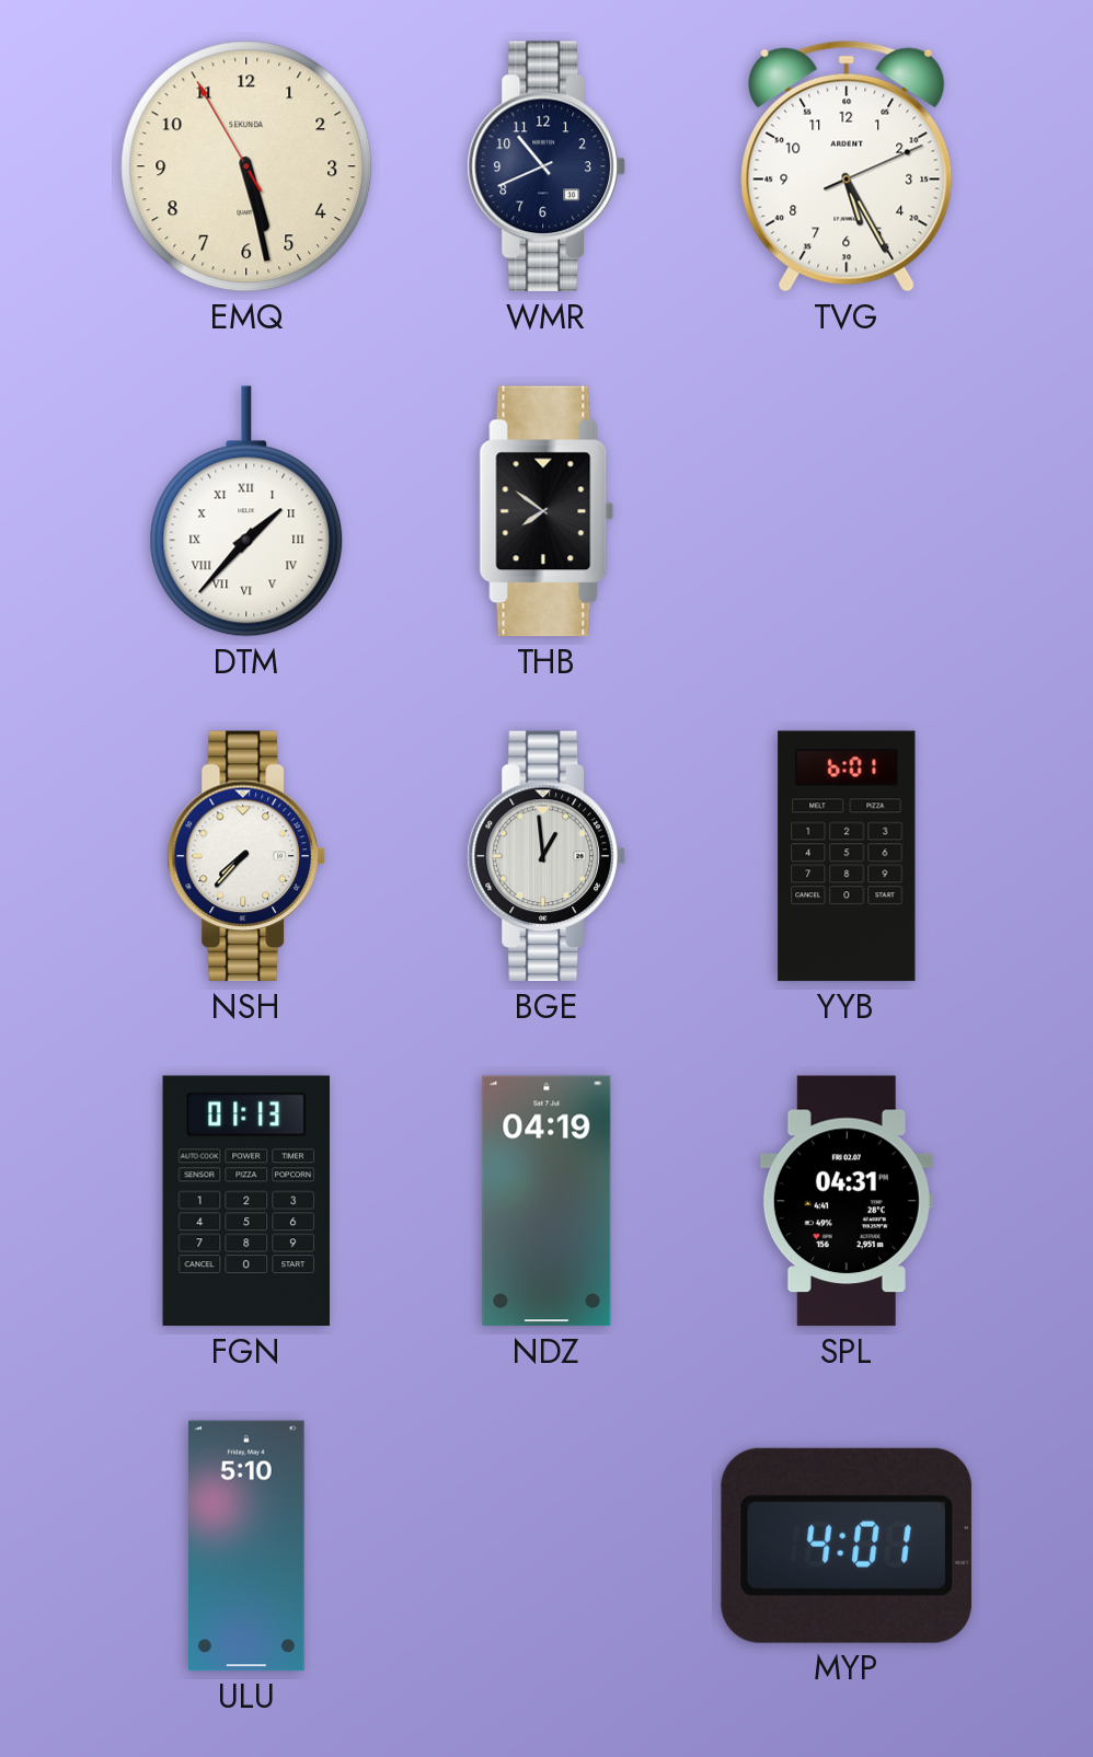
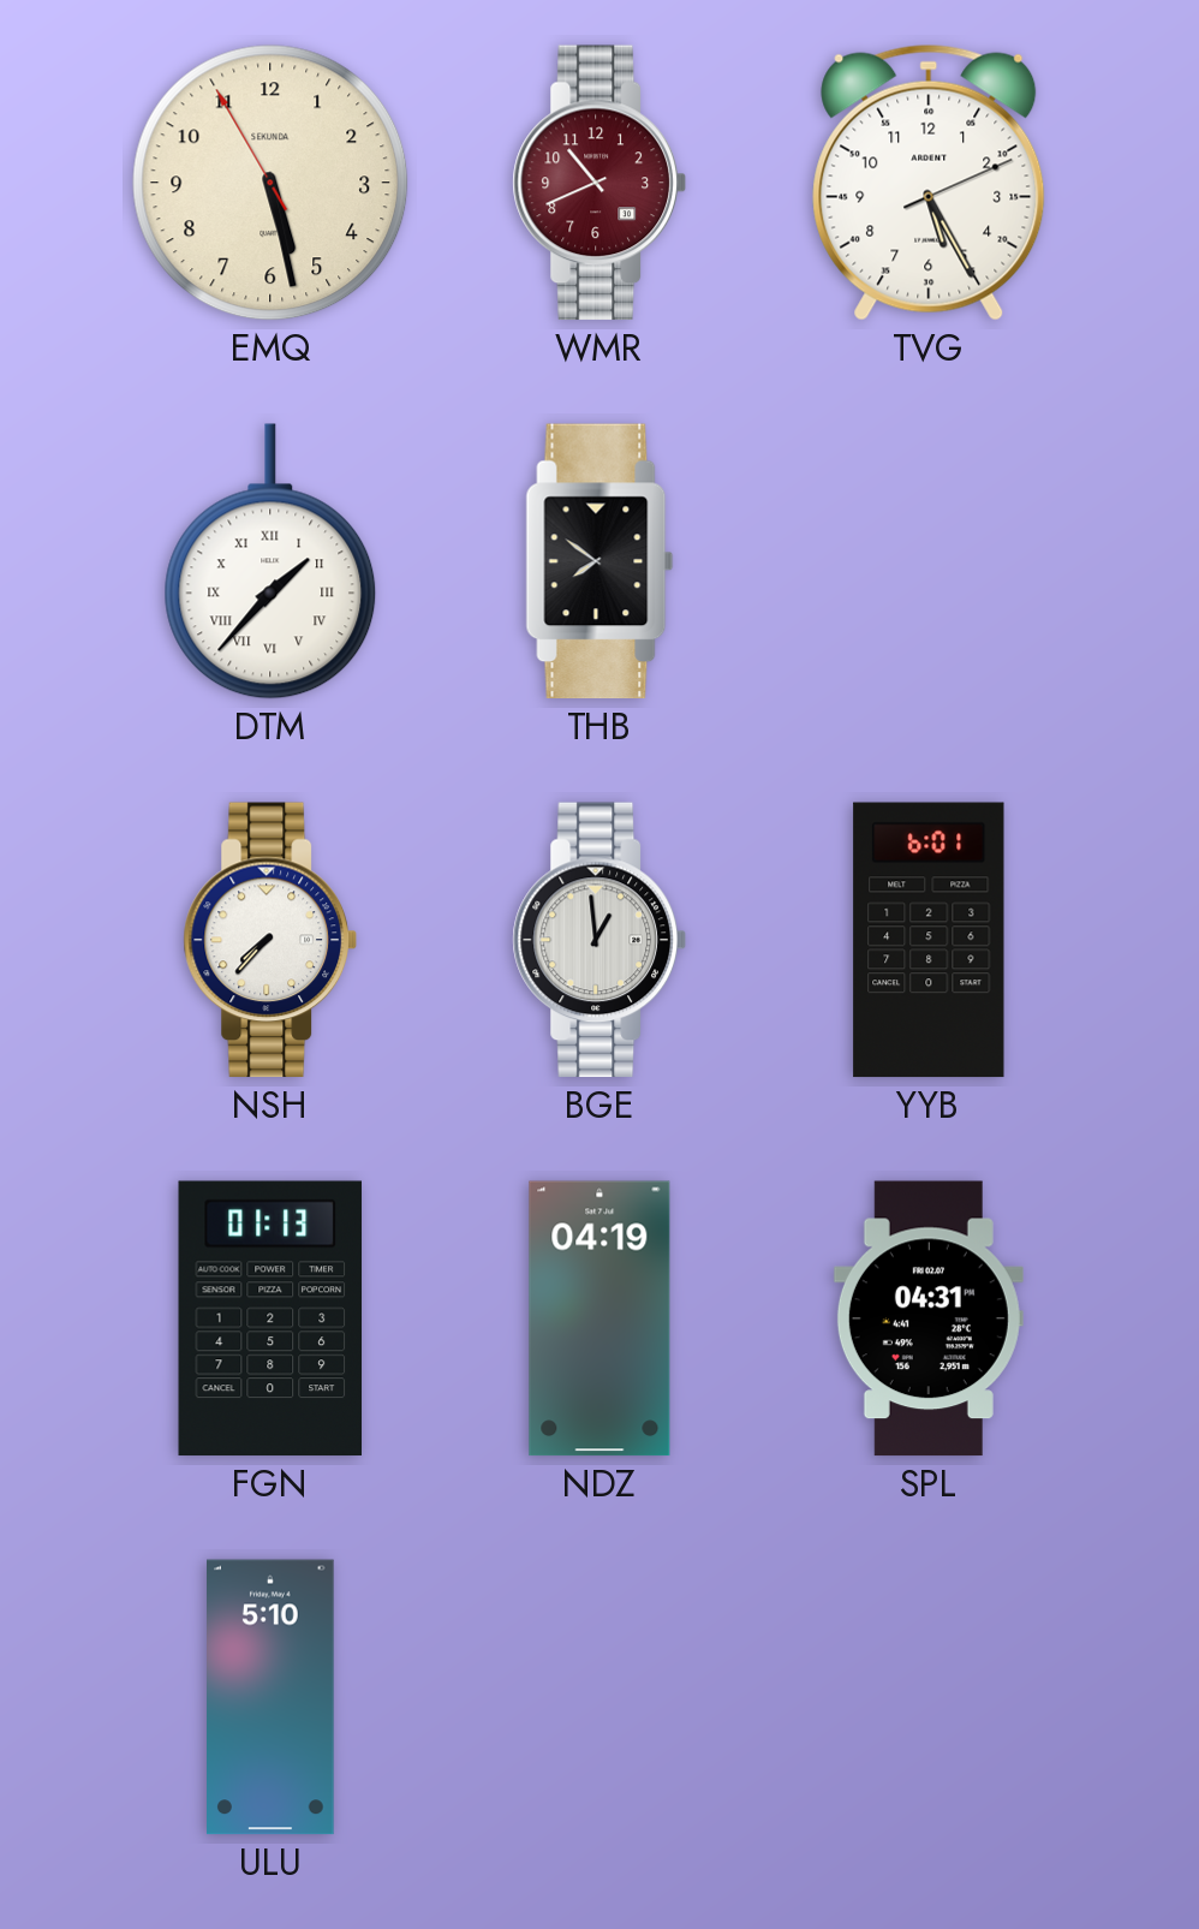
WMR dial: navy -> burgundy
MYP: 4:01 -> none
